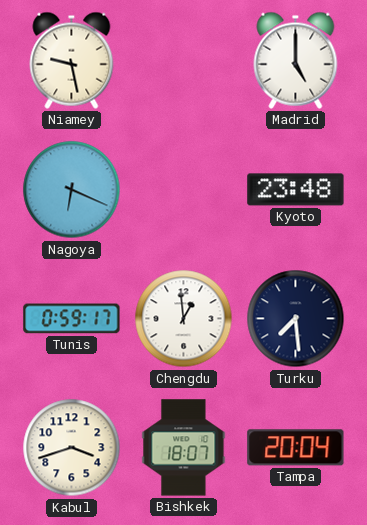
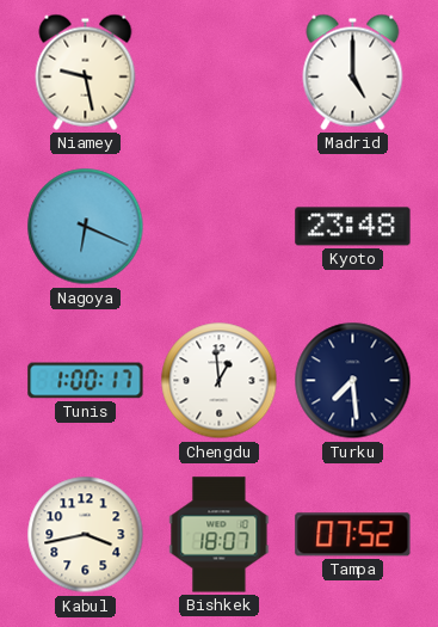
Tunis: 0:59 -> 1:00
Kabul: 3:42 -> 3:43
Tampa: 20:04 -> 07:52
